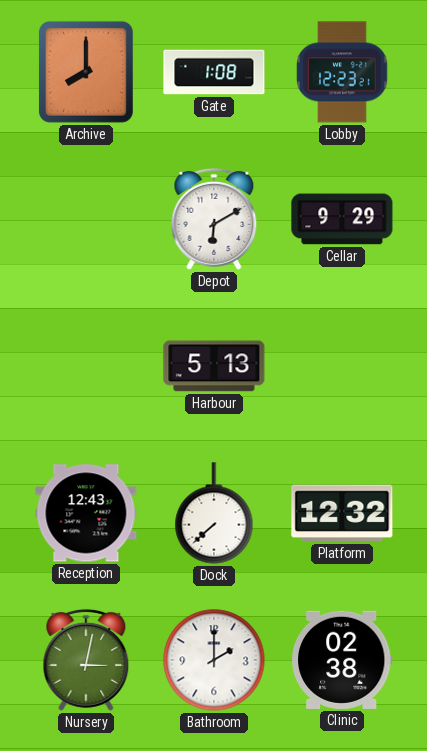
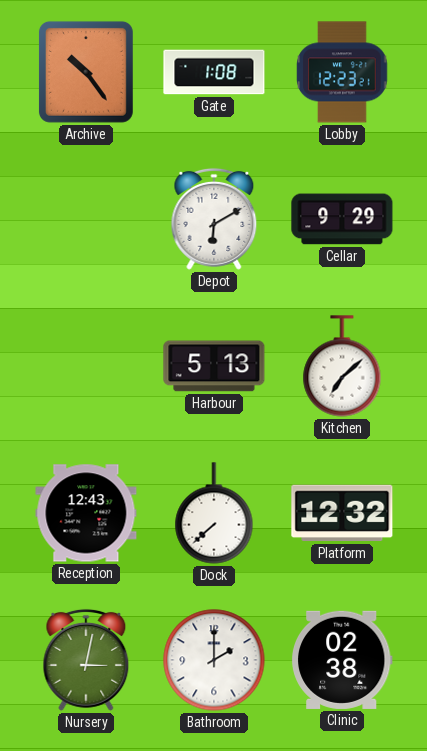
Archive: 8:00 -> 10:24
Kitchen: none -> 7:08
